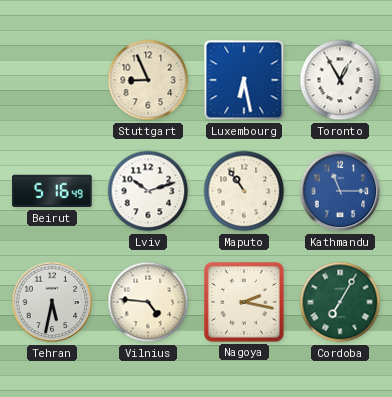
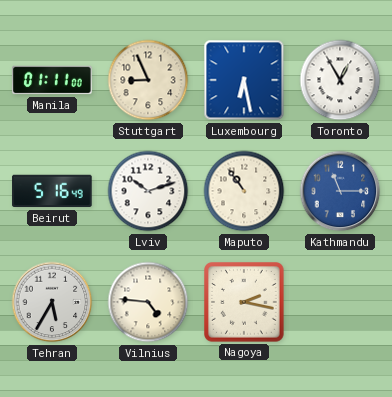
Manila: none -> 01:11
Tehran: 5:32 -> 5:35
Cordoba: 7:05 -> none
